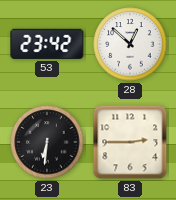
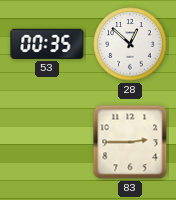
53: 23:42 -> 00:35
23: 6:31 -> none
